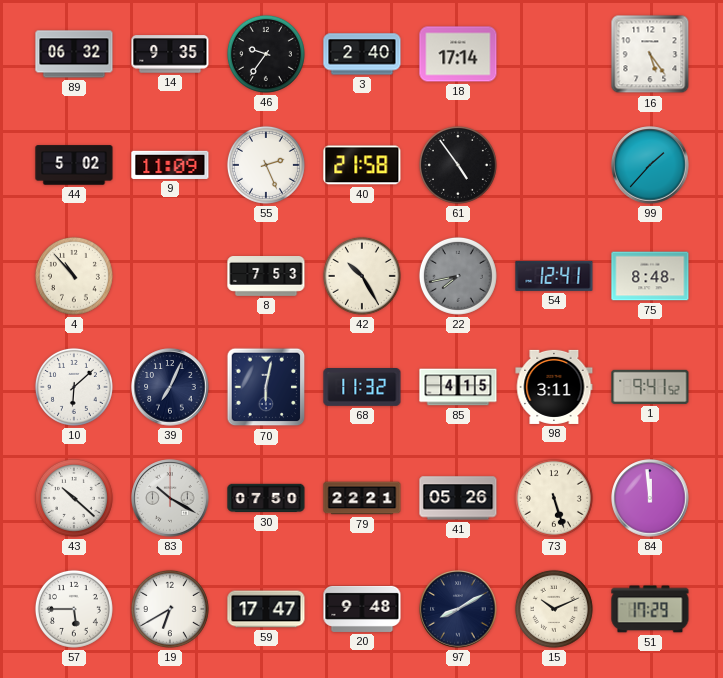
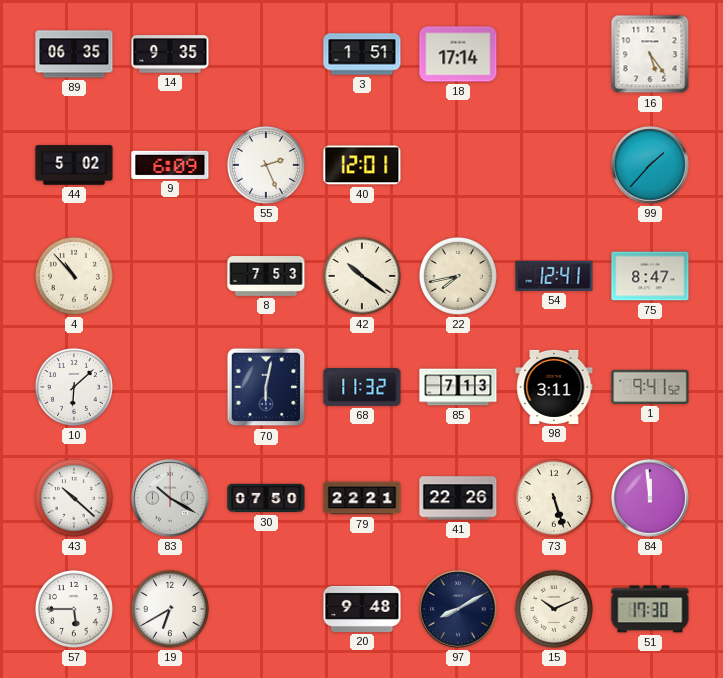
89: 06:32 -> 06:35
46: 9:36 -> none
3: 2:40 -> 1:51
9: 11:09 -> 6:09
40: 21:58 -> 12:01
61: 4:54 -> none
42: 10:25 -> 10:21
22 dial: grey -> cream
75: 8:48 -> 8:47
39: 7:04 -> none
85: 4:15 -> 7:13
41: 05:26 -> 22:26
59: 17:47 -> none
51: 17:29 -> 17:30
